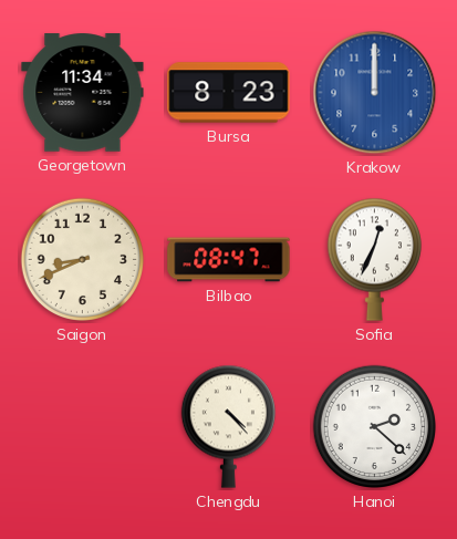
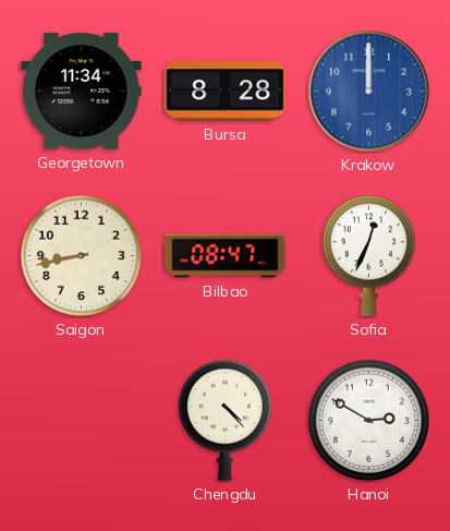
Bursa: 8:23 -> 8:28
Saigon: 8:41 -> 8:43
Hanoi: 2:22 -> 2:50
